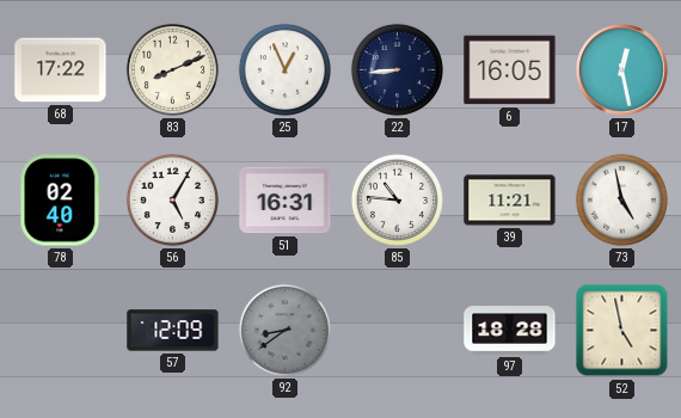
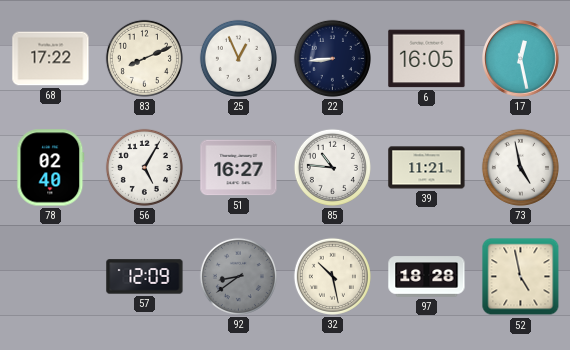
51: 16:31 -> 16:27
32: none -> 10:28
